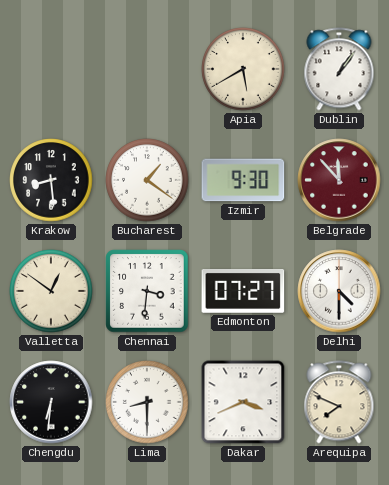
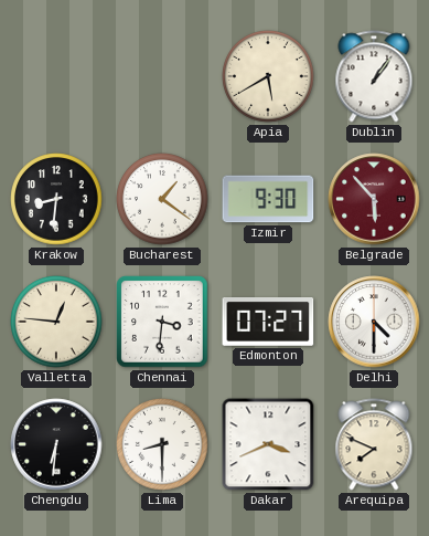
Krakow: 8:29 -> 8:31
Belgrade: 11:53 -> 5:53
Valletta: 12:51 -> 12:46
